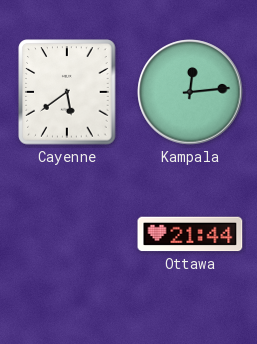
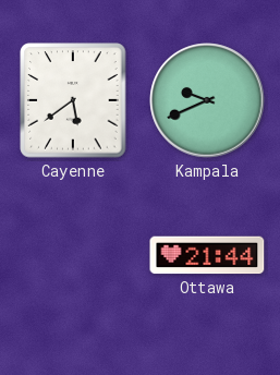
Kampala: 12:14 -> 9:41
